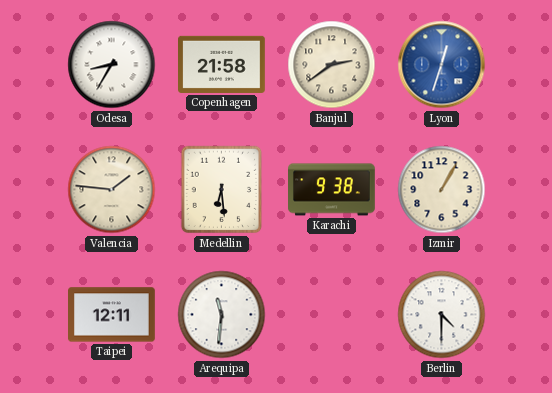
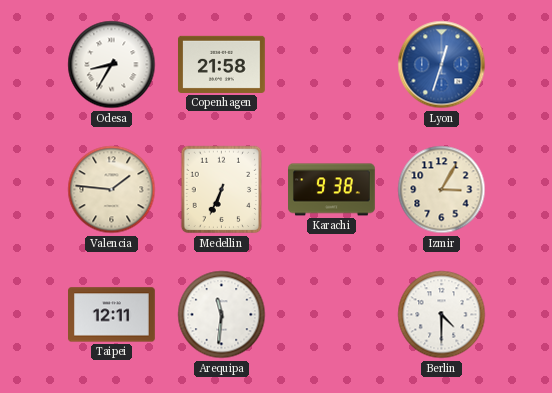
Banjul: 2:39 -> none
Medellin: 6:29 -> 6:34
Izmir: 1:05 -> 3:05
